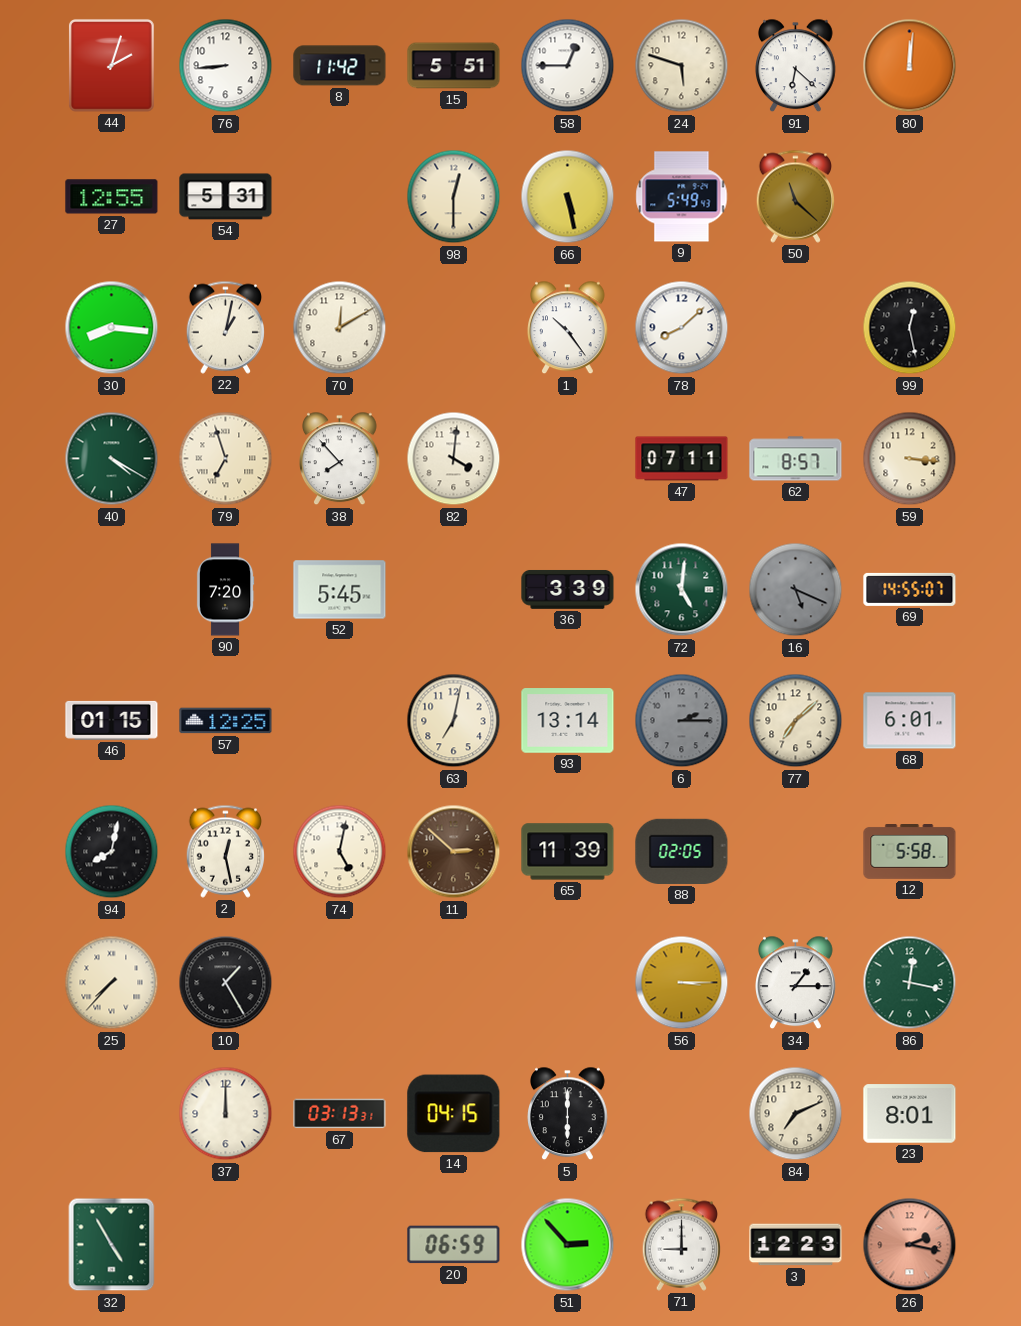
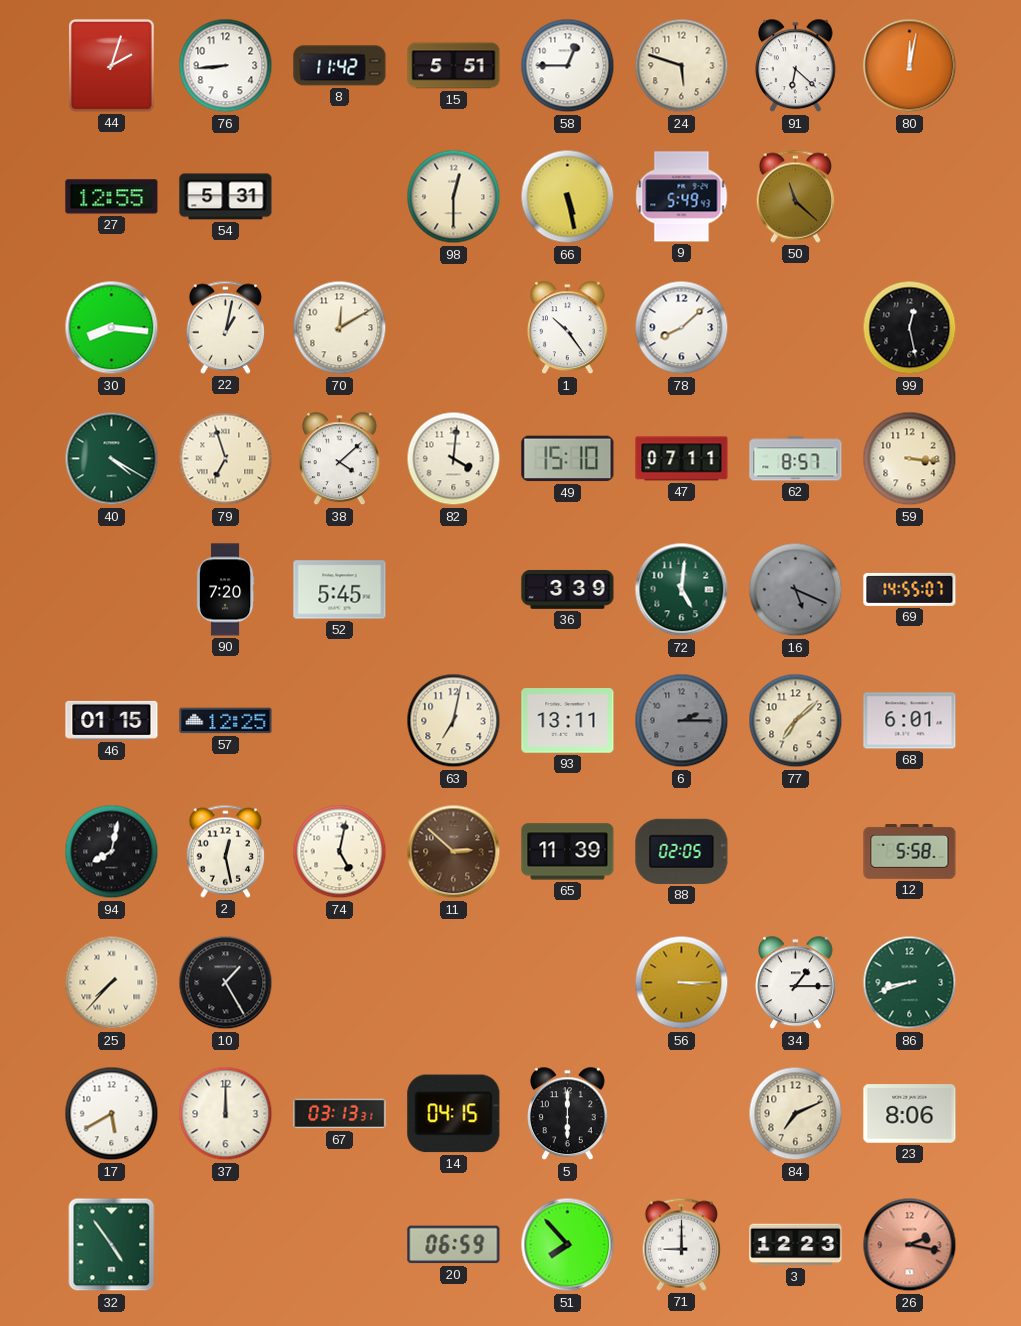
80: 12:01 -> 12:02
38: 7:53 -> 4:08
49: none -> 15:10
93: 13:14 -> 13:11
86: 12:17 -> 8:42
17: none -> 5:40
23: 8:01 -> 8:06
32: 4:55 -> 4:54
51: 2:53 -> 7:53
